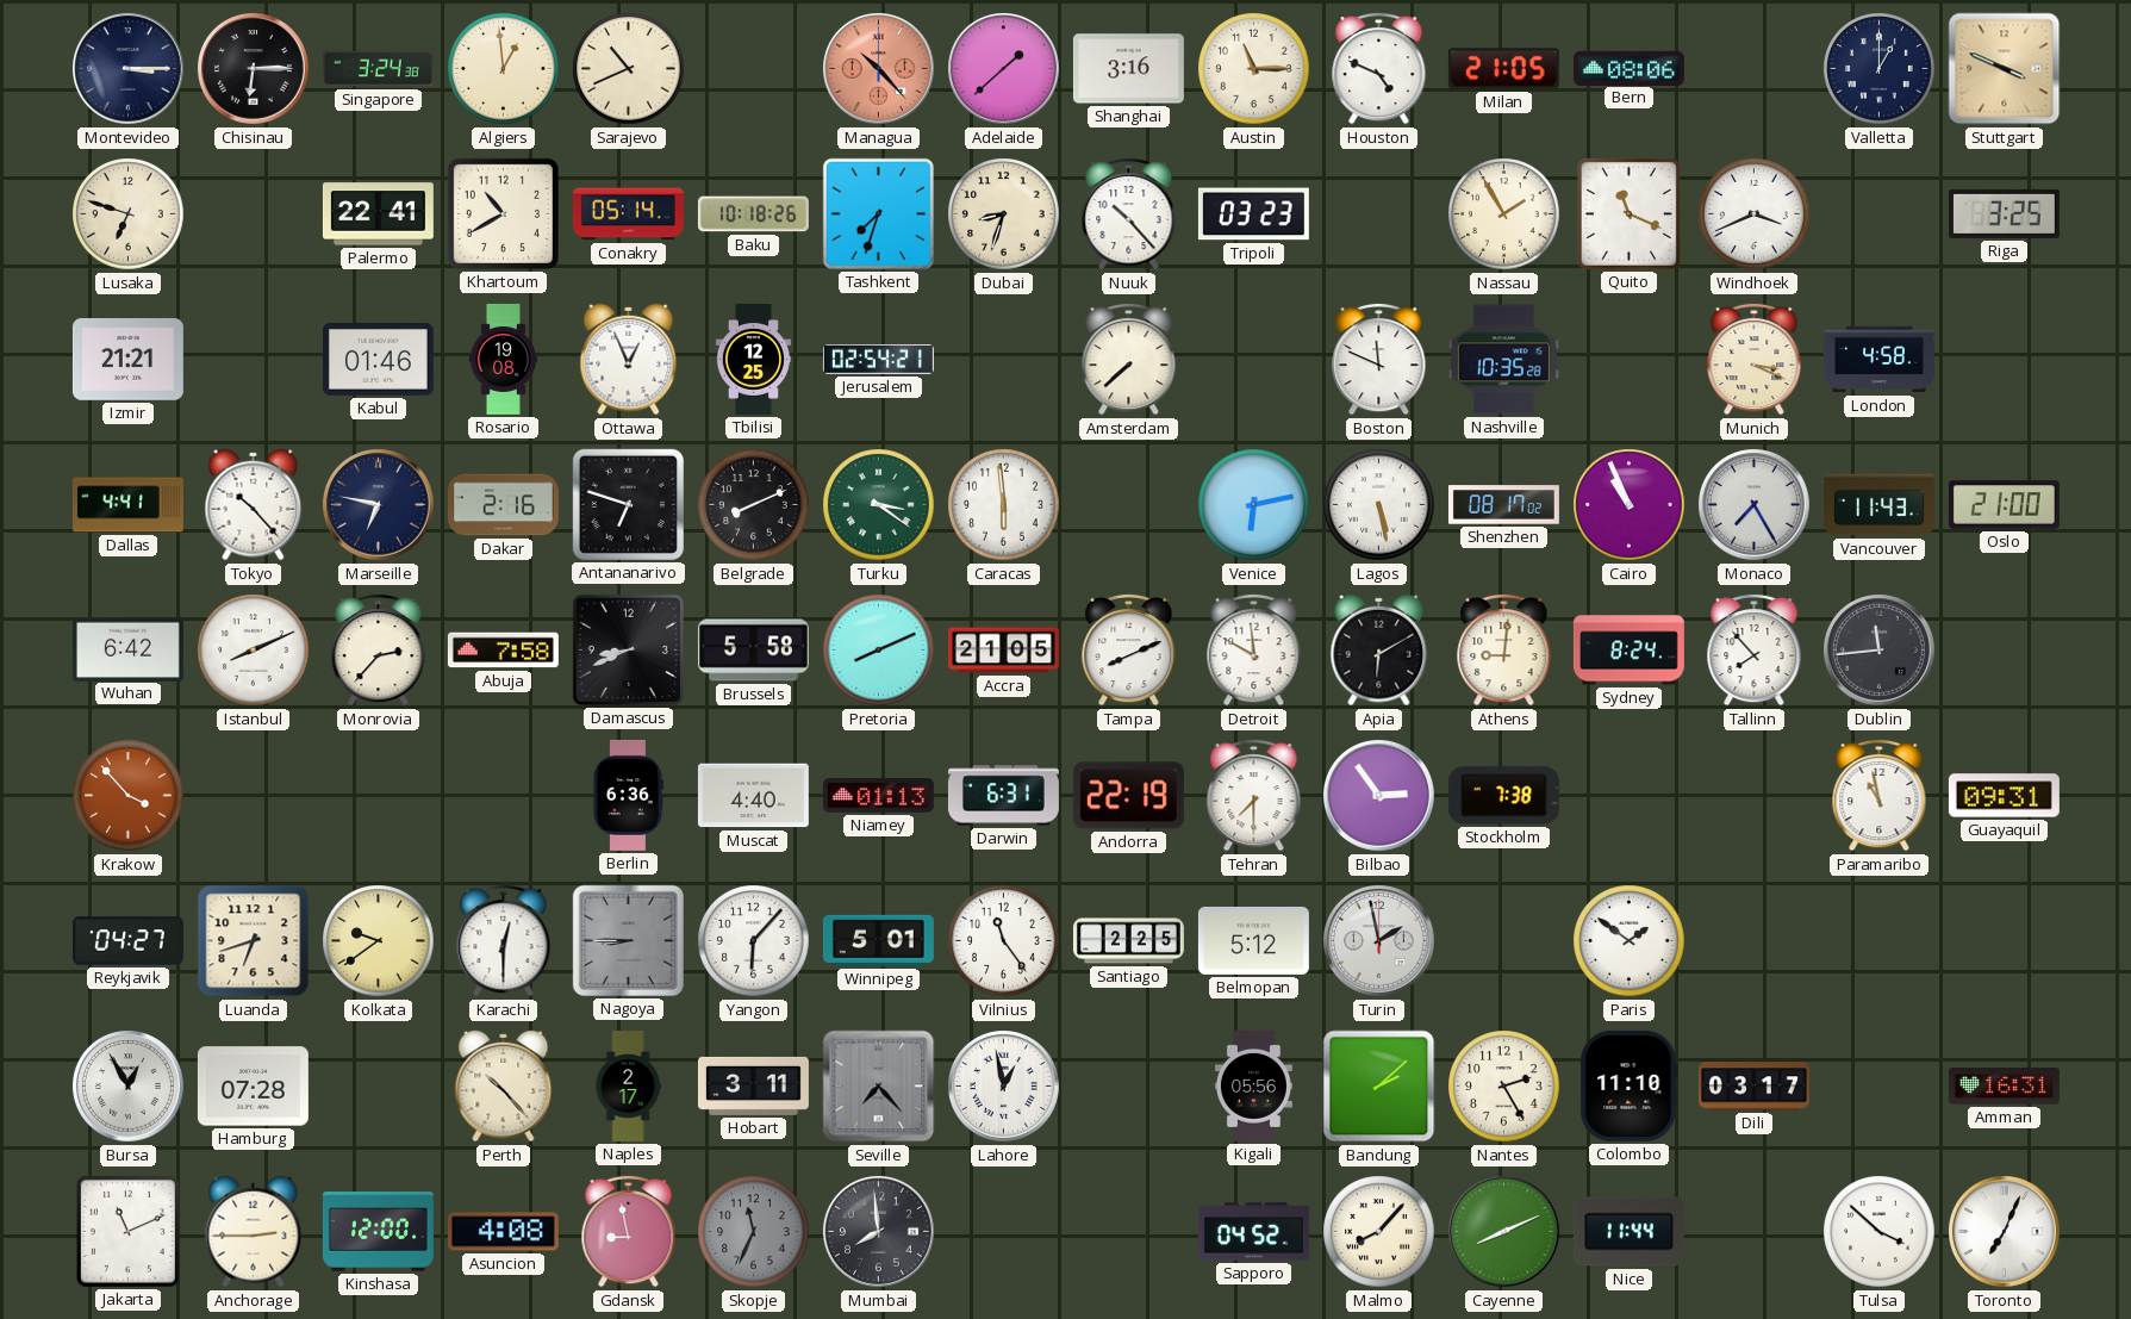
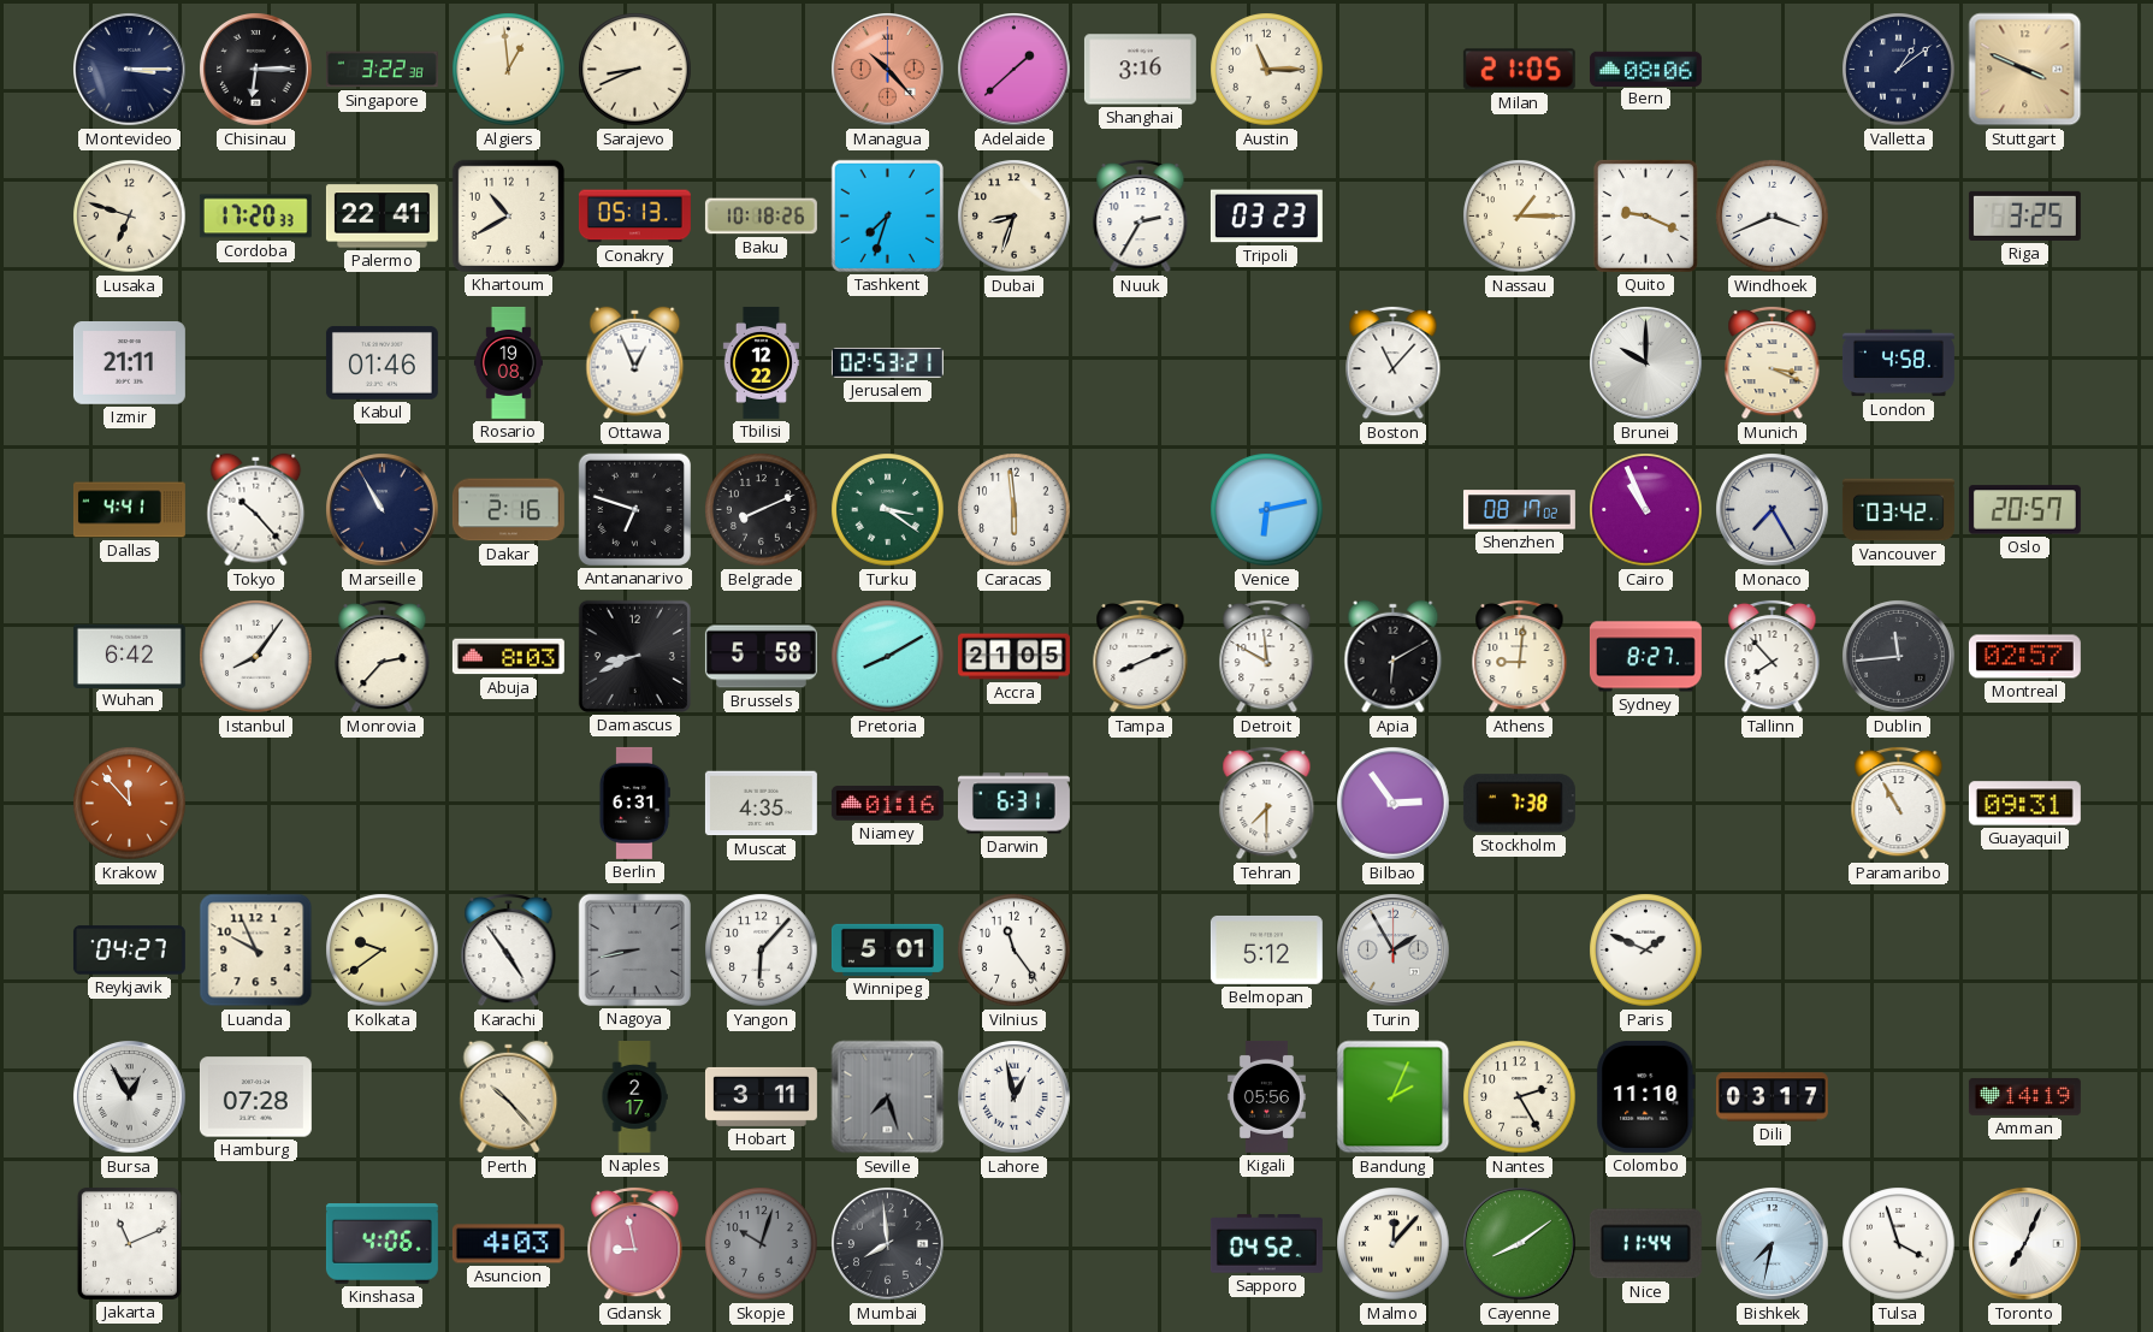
Singapore: 3:24 -> 3:22
Sarajevo: 10:41 -> 8:41
Houston: 4:49 -> none
Valletta: 1:00 -> 1:09
Cordoba: none -> 17:20
Conakry: 05:14 -> 05:13
Nuuk: 10:23 -> 2:35
Nassau: 1:55 -> 1:15
Quito: 11:19 -> 9:19
Izmir: 21:21 -> 21:11
Tbilisi: 12:25 -> 12:22
Jerusalem: 02:54 -> 02:53
Amsterdam: 7:38 -> none
Boston: 11:49 -> 11:07
Nashville: 10:35 -> none
Brunei: none -> 10:00
Marseille: 6:47 -> 10:55
Lagos: 5:28 -> none
Vancouver: 11:43 -> 03:42
Oslo: 21:00 -> 20:57
Istanbul: 8:11 -> 8:06
Abuja: 7:58 -> 8:03
Pretoria: 8:11 -> 8:10
Sydney: 8:24 -> 8:27
Montreal: none -> 02:57
Krakow: 3:53 -> 11:53
Berlin: 6:36 -> 6:31
Muscat: 4:40 -> 4:35
Niamey: 01:13 -> 01:16
Andorra: 22:19 -> none
Paramaribo: 10:58 -> 10:55
Luanda: 6:42 -> 9:56
Karachi: 12:30 -> 4:54
Nagoya: 8:45 -> 8:43
Santiago: 2:25 -> none
Turin: 1:58 -> 1:55
Paris: 1:51 -> 1:49
Seville: 7:23 -> 7:27
Bandung: 2:08 -> 2:04
Amman: 16:31 -> 14:19
Anchorage: 2:45 -> none
Kinshasa: 12:00 -> 4:06
Asuncion: 4:08 -> 4:03
Skopje: 11:34 -> 10:03
Malmo: 8:07 -> 12:07
Cayenne: 8:11 -> 8:09
Bishkek: none -> 7:32
Tulsa: 3:52 -> 3:57
